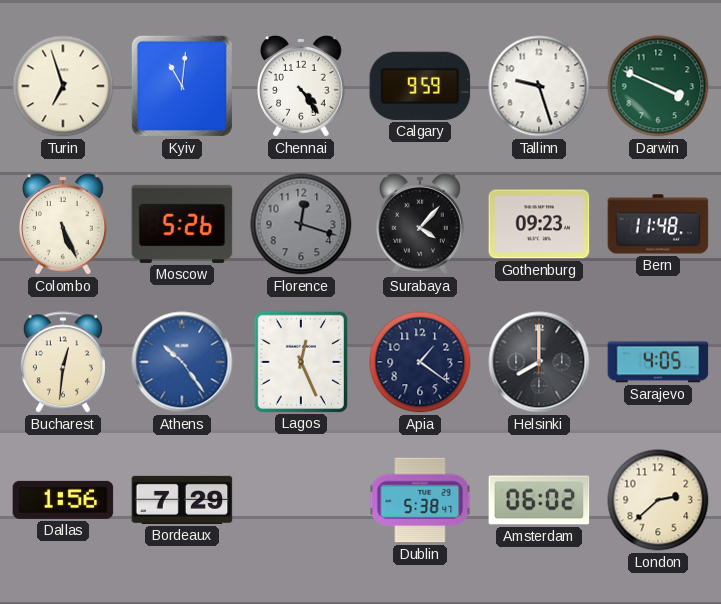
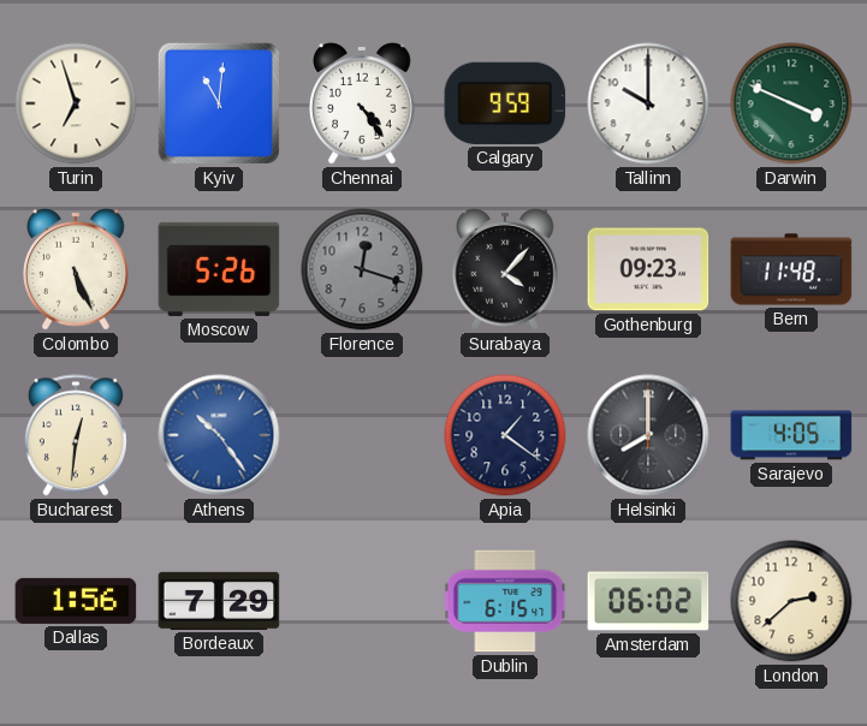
Tallinn: 9:27 -> 10:00
Lagos: 12:26 -> none
Dublin: 5:38 -> 6:15
